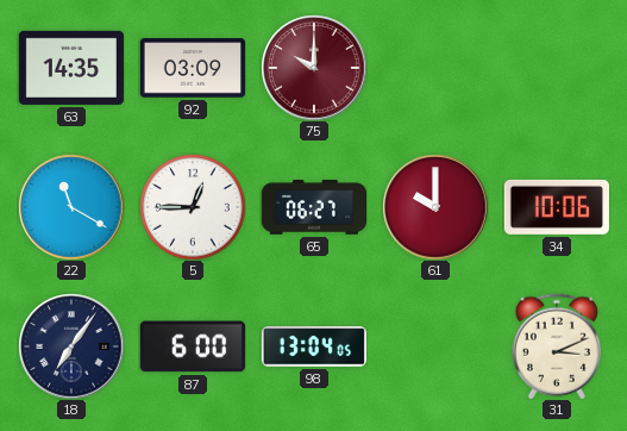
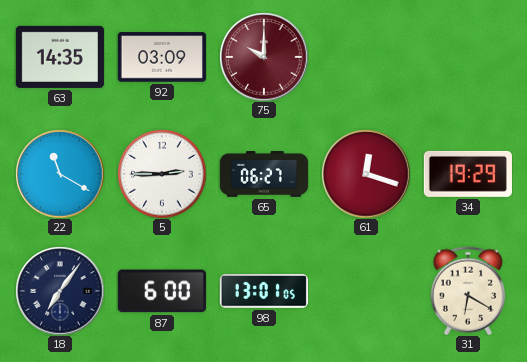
5: 12:45 -> 2:45
61: 10:00 -> 12:18
34: 10:06 -> 19:29
98: 13:04 -> 13:01
31: 3:11 -> 6:20
